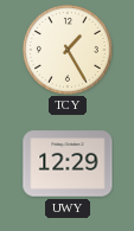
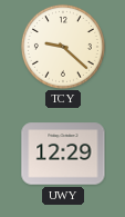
TCY: 1:25 -> 9:22
